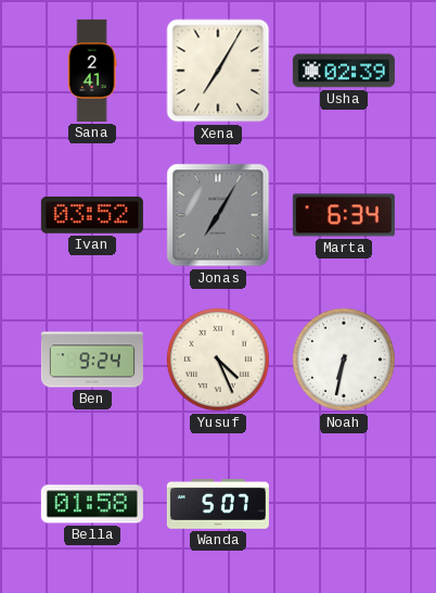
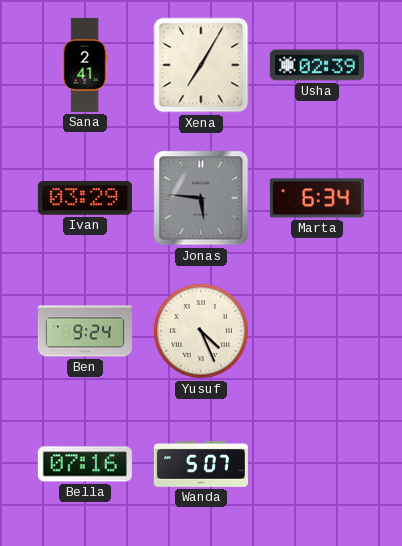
Ivan: 03:52 -> 03:29
Jonas: 7:05 -> 5:46
Noah: 6:32 -> none
Bella: 01:58 -> 07:16
